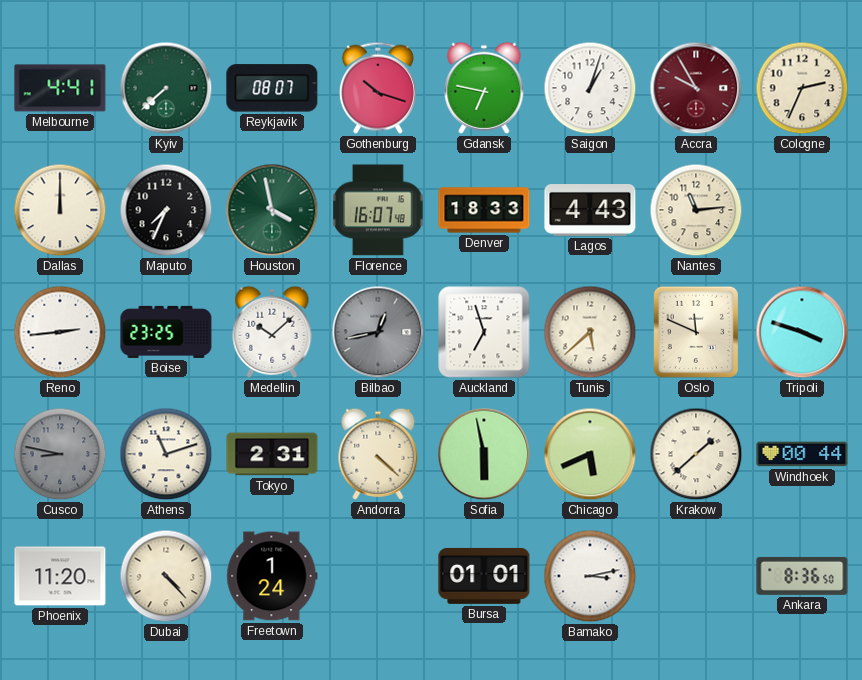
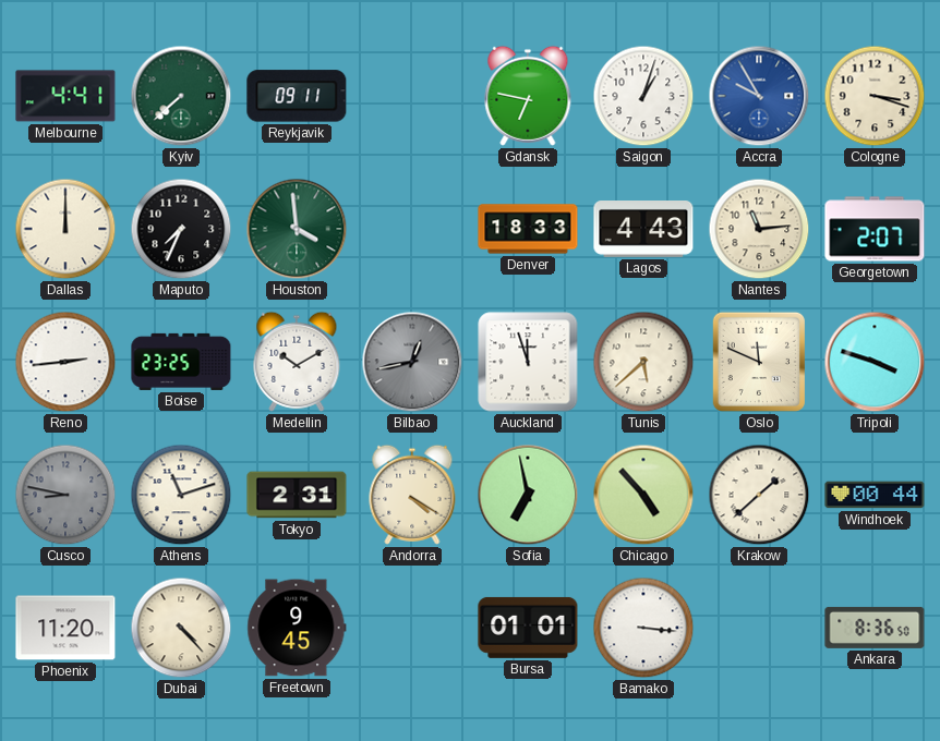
Reykjavik: 08:07 -> 09:11
Gothenburg: 10:18 -> none
Accra dial: burgundy -> blue
Cologne: 2:34 -> 3:18
Houston: 3:58 -> 3:59
Florence: 16:07 -> none
Georgetown: none -> 2:07
Medellin: 10:08 -> 10:10
Auckland: 6:57 -> 11:57
Andorra: 4:22 -> 4:20
Sofia: 5:58 -> 6:58
Chicago: 5:41 -> 4:53
Freetown: 1:24 -> 9:45
Bamako: 3:13 -> 3:16
